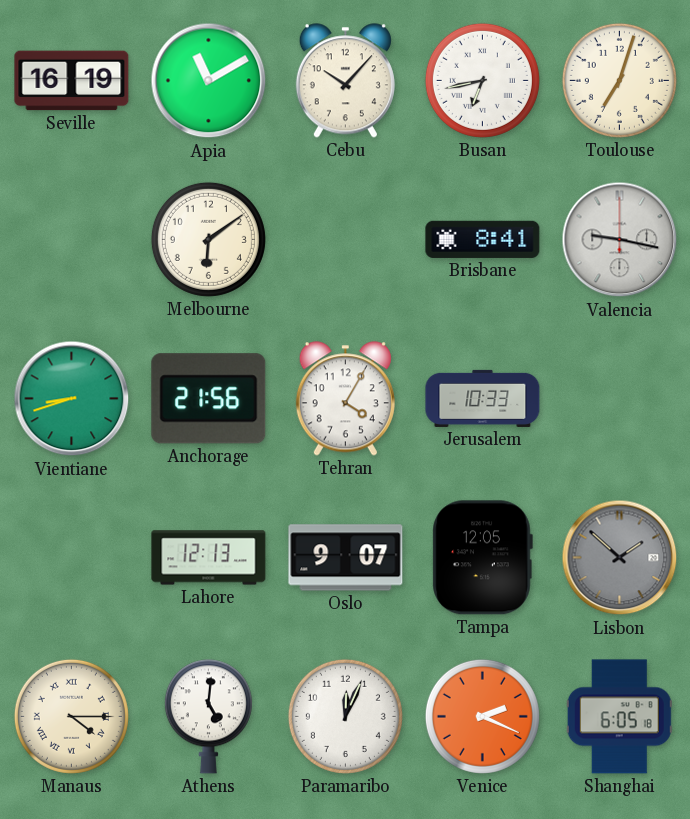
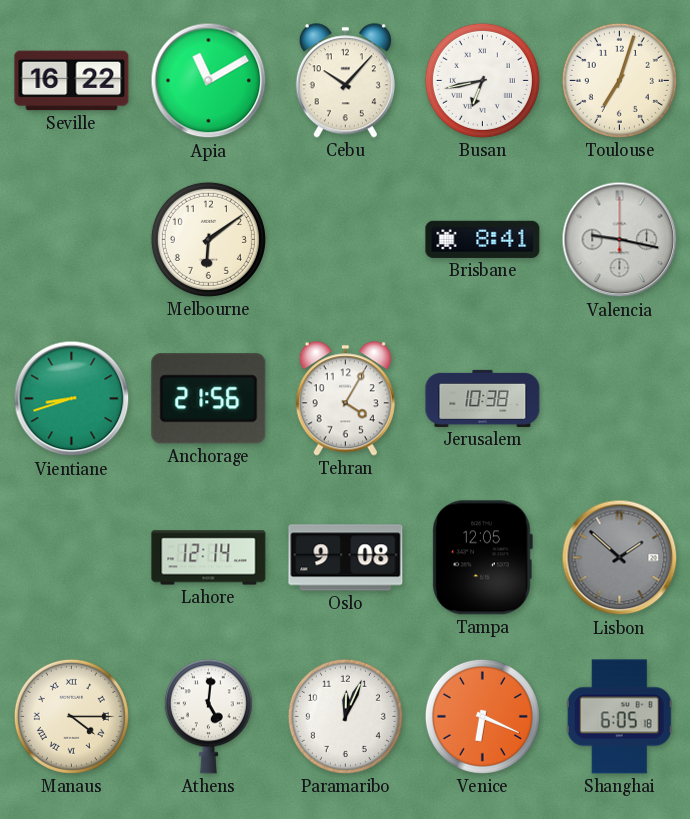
Seville: 16:19 -> 16:22
Jerusalem: 10:33 -> 10:38
Lahore: 12:13 -> 12:14
Oslo: 9:07 -> 9:08
Venice: 2:19 -> 6:19
